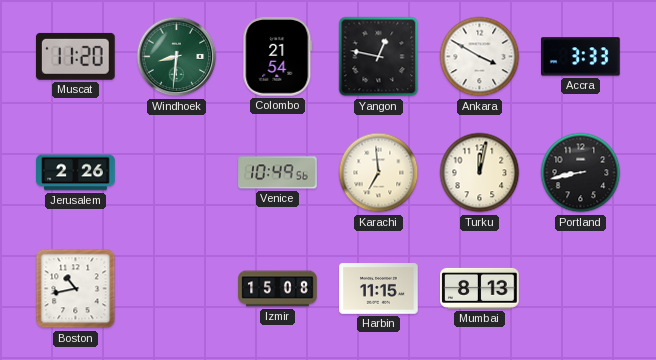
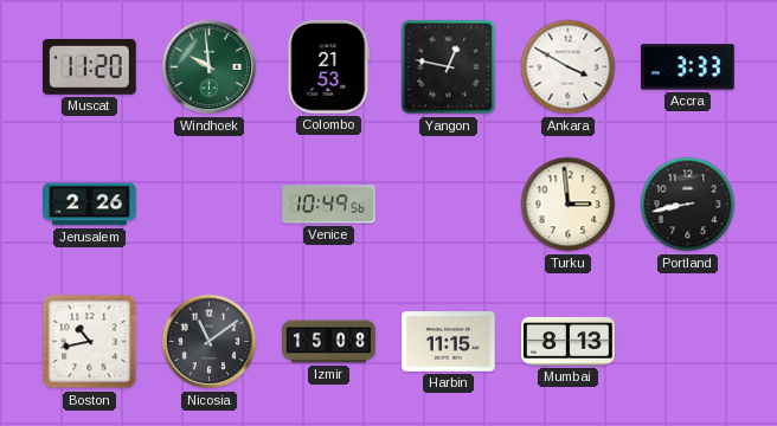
Windhoek: 8:31 -> 9:59
Colombo: 21:54 -> 21:53
Karachi: 6:59 -> none
Turku: 12:02 -> 2:59
Nicosia: none -> 11:09
